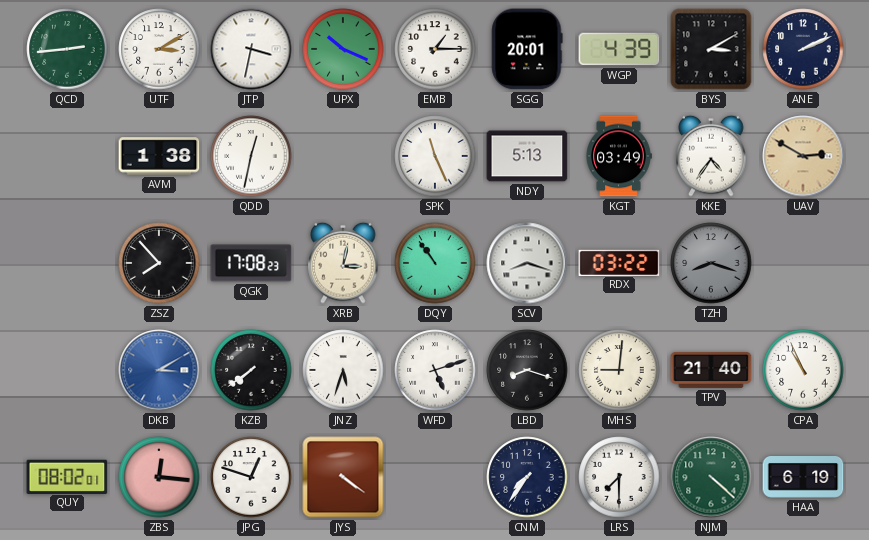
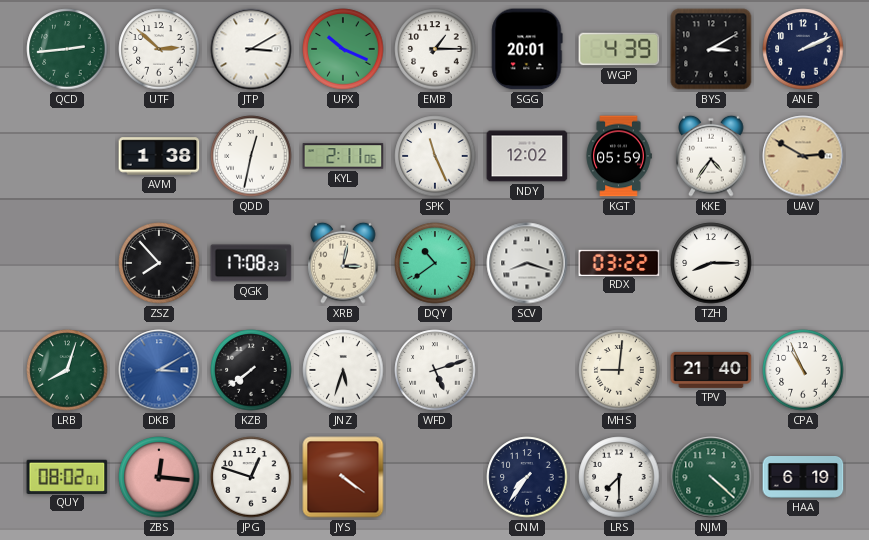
UTF: 3:10 -> 2:52
JTP: 3:32 -> 3:10
KYL: none -> 2:11
NDY: 5:13 -> 12:02
KGT: 03:49 -> 05:59
DQY: 10:54 -> 10:39
TZH: 8:18 -> 8:15
TZH dial: grey -> white
LRB: none -> 8:03
LBD: 8:18 -> none
